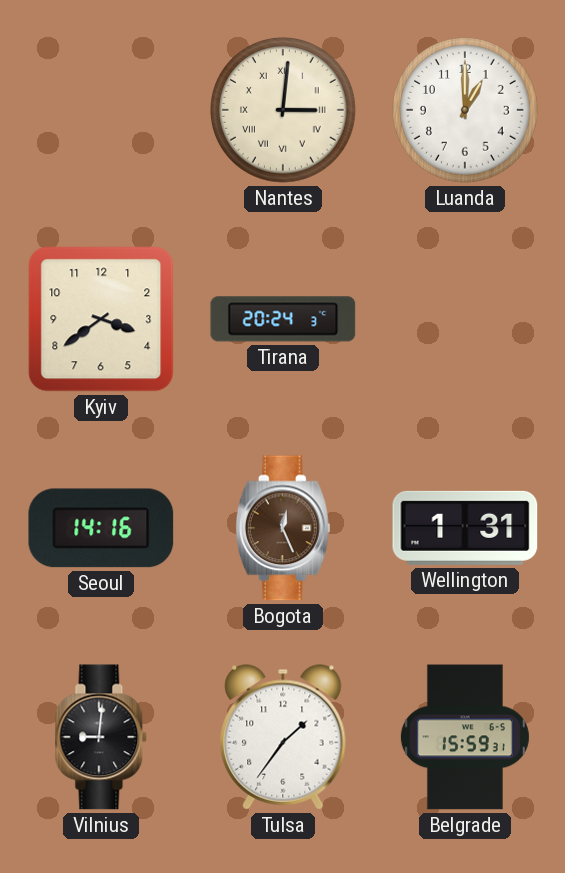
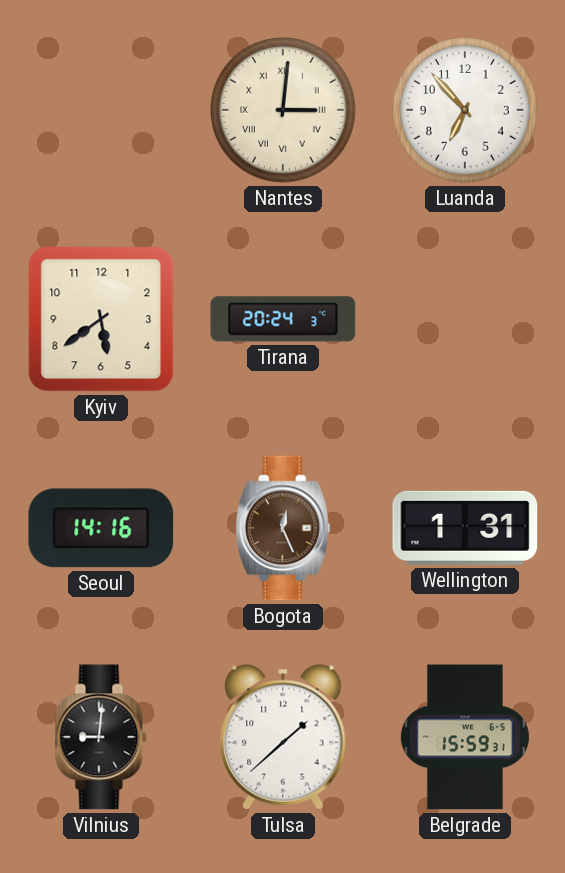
Luanda: 1:00 -> 6:53
Kyiv: 3:39 -> 5:39
Tulsa: 1:36 -> 1:38
